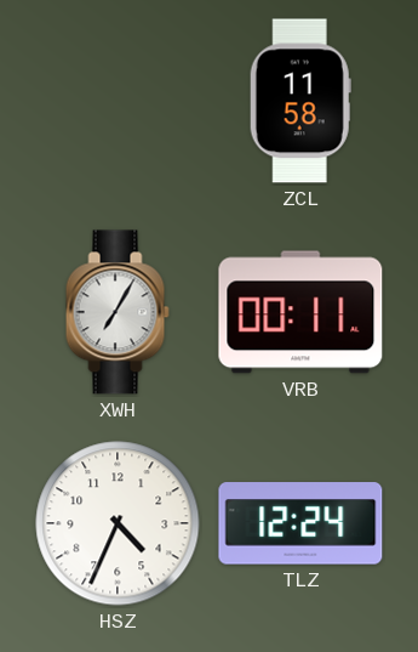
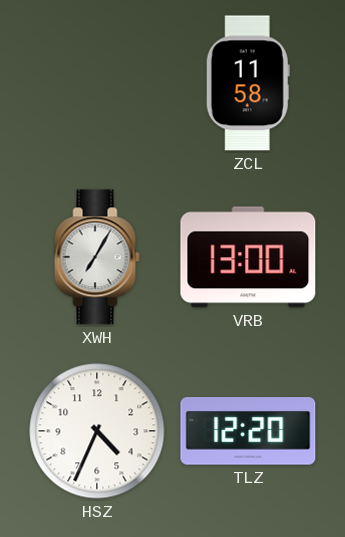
VRB: 00:11 -> 13:00
TLZ: 12:24 -> 12:20
